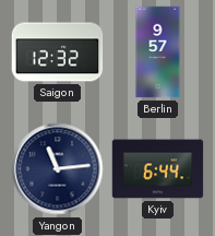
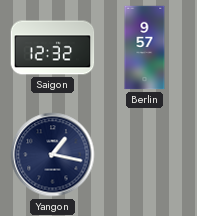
Yangon: 11:14 -> 1:17
Kyiv: 6:44 -> none
